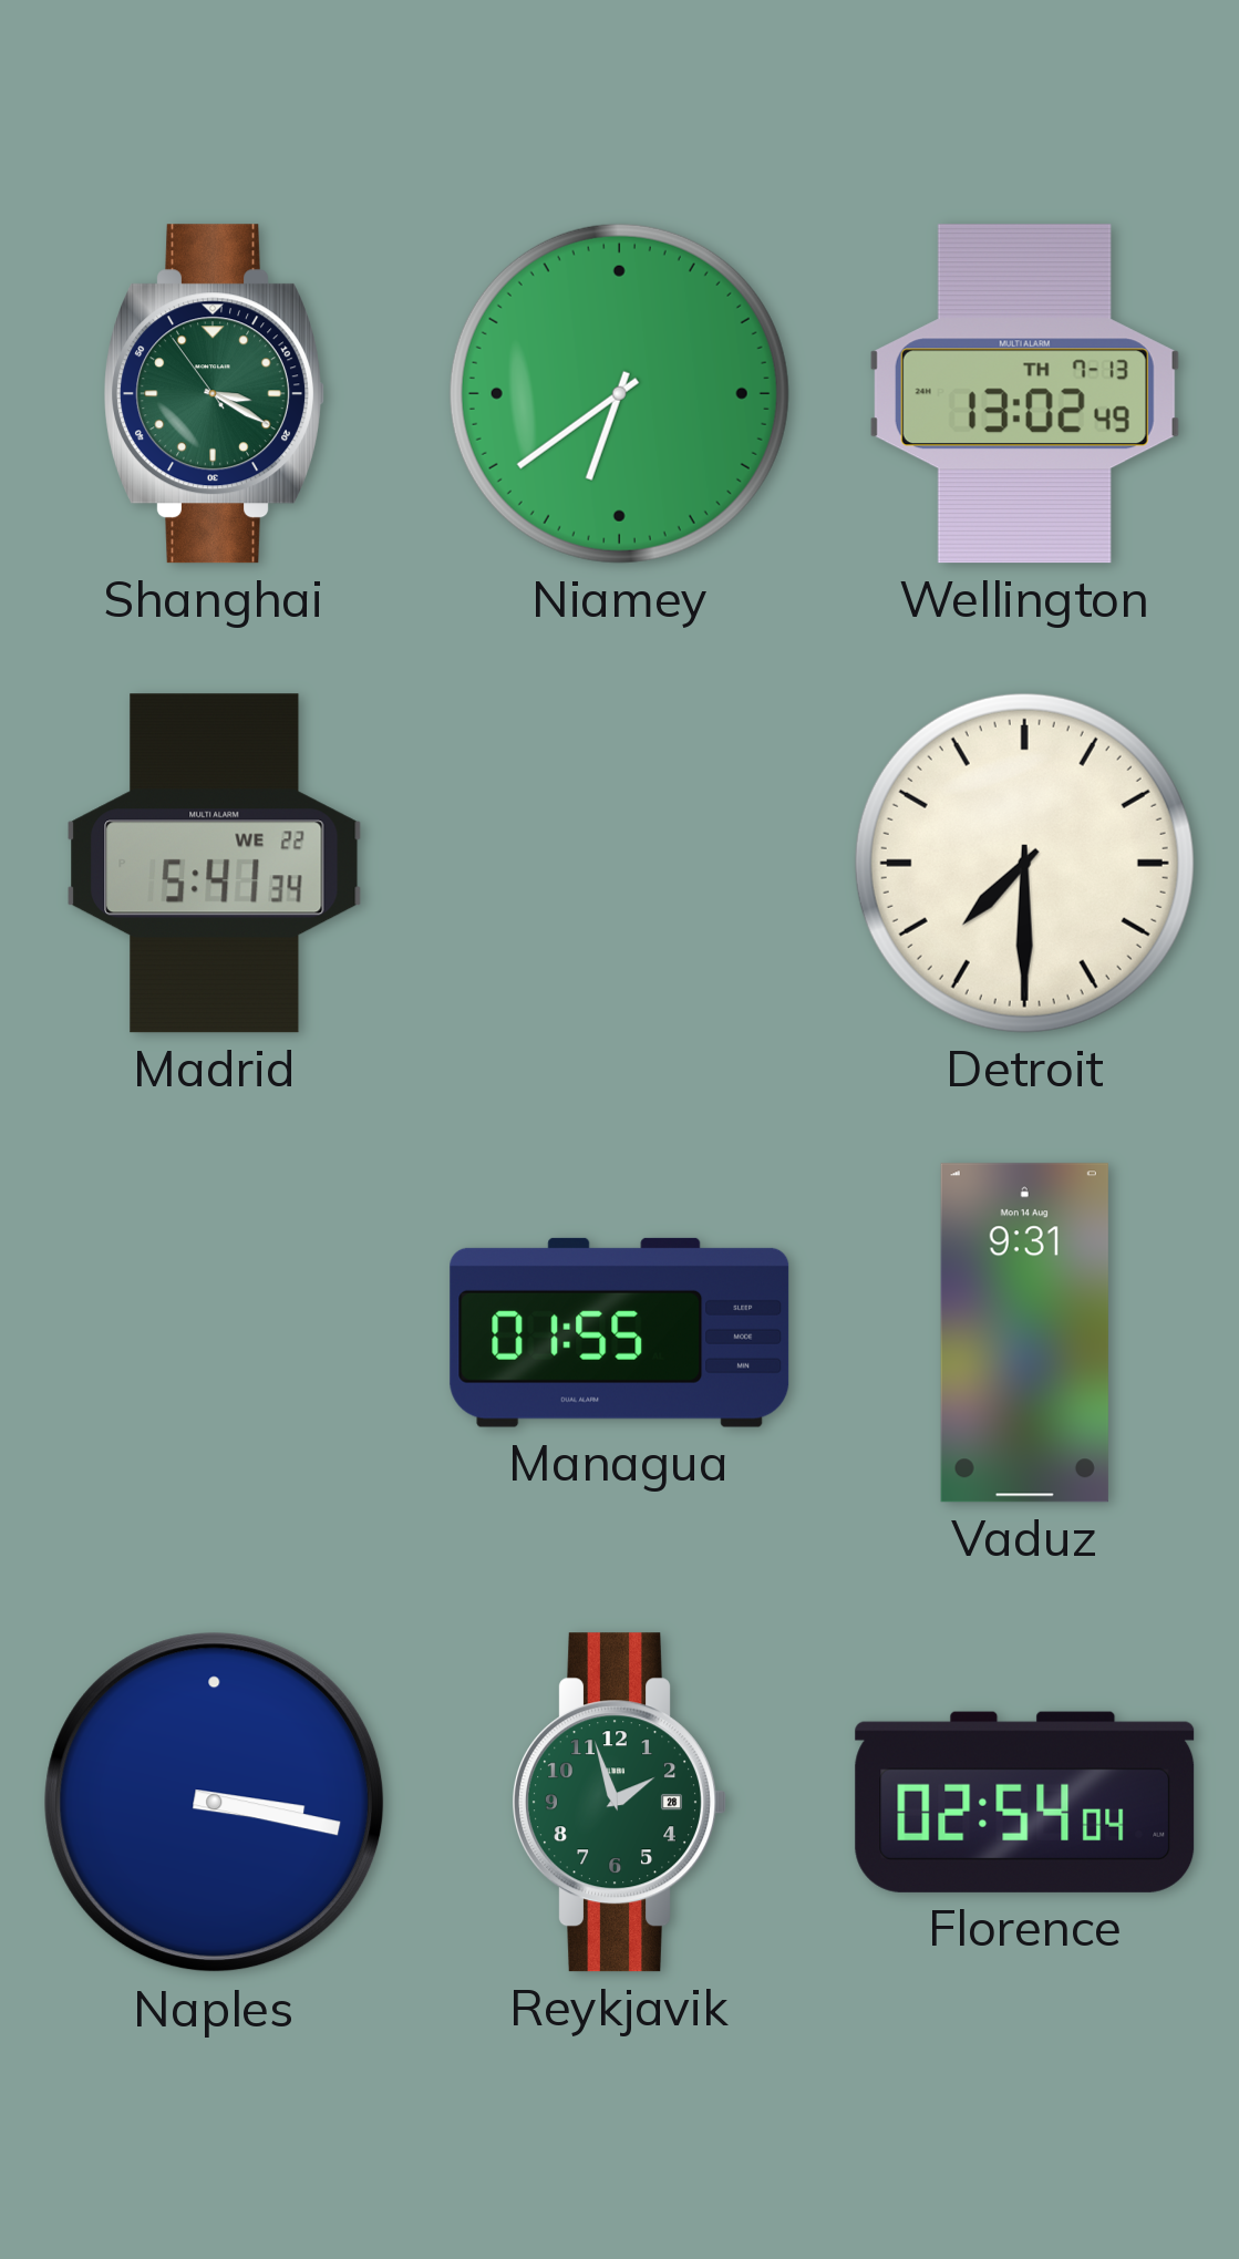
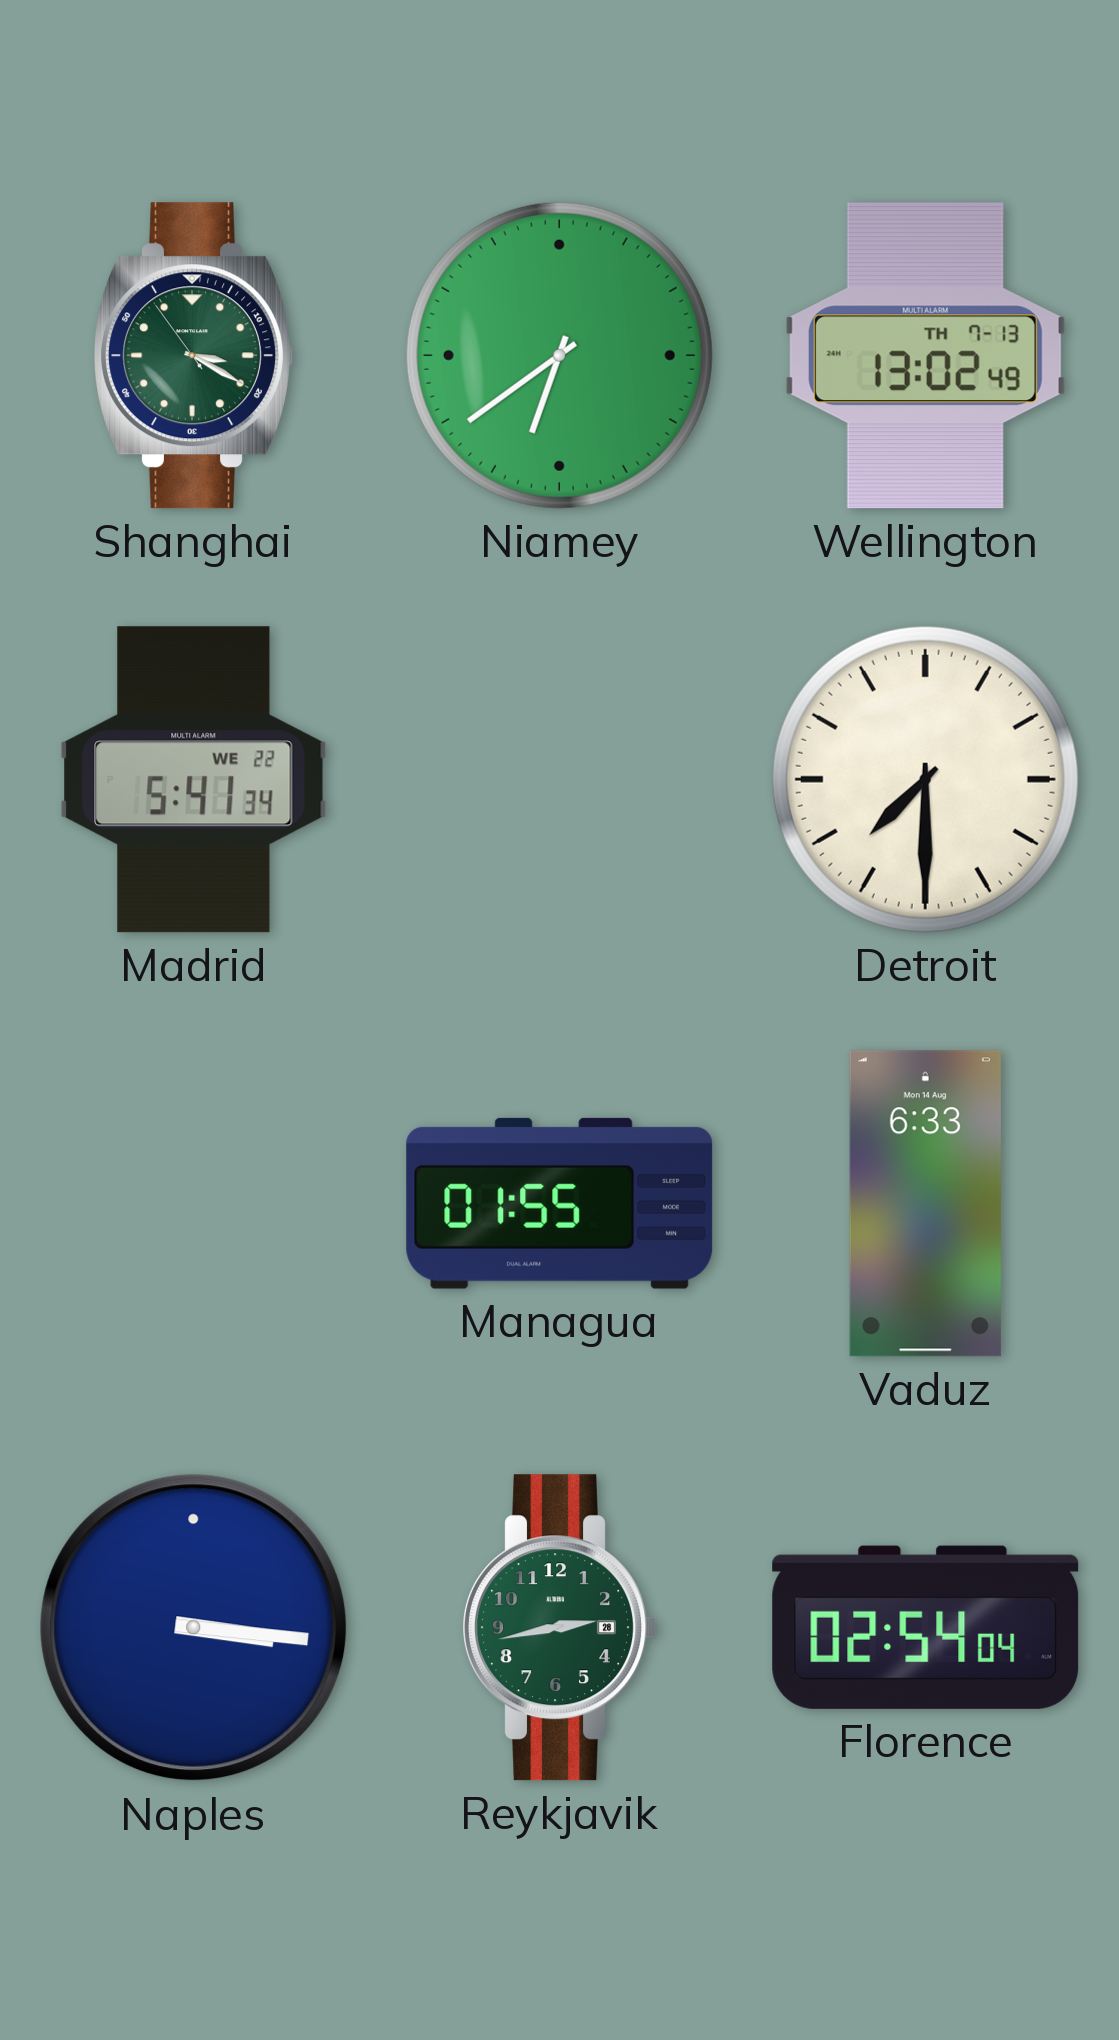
Vaduz: 9:31 -> 6:33
Naples: 3:17 -> 3:16
Reykjavik: 1:57 -> 2:43
